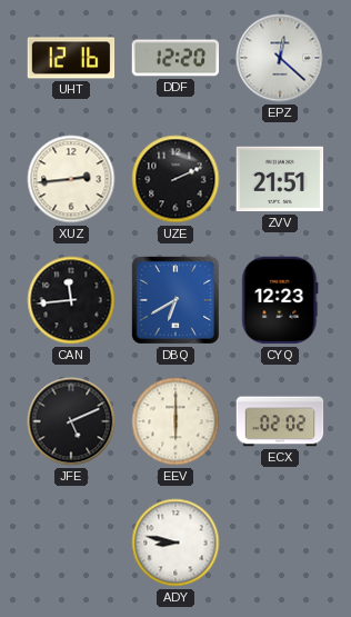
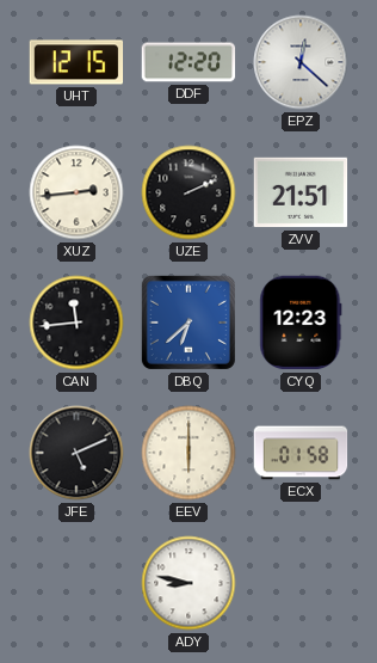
UHT: 12:16 -> 12:15
DBQ: 6:40 -> 6:38
ECX: 02:02 -> 01:58
